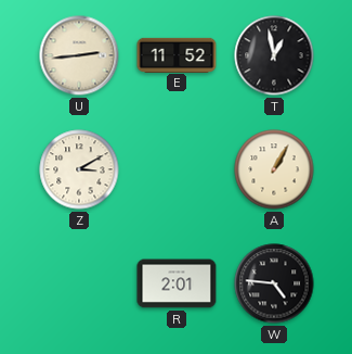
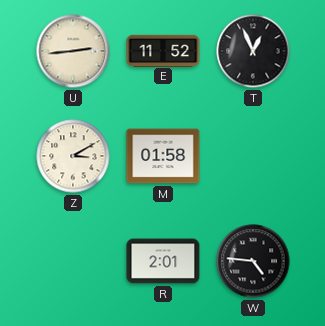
T: 12:58 -> 12:56
M: none -> 01:58
A: 1:05 -> none
